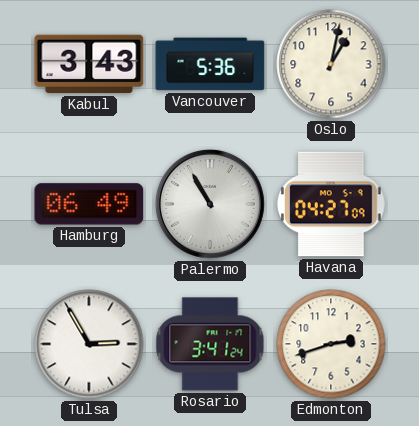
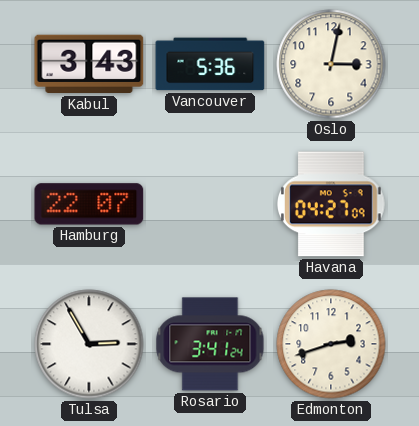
Oslo: 1:02 -> 3:02
Hamburg: 06:49 -> 22:07
Palermo: 10:55 -> none
